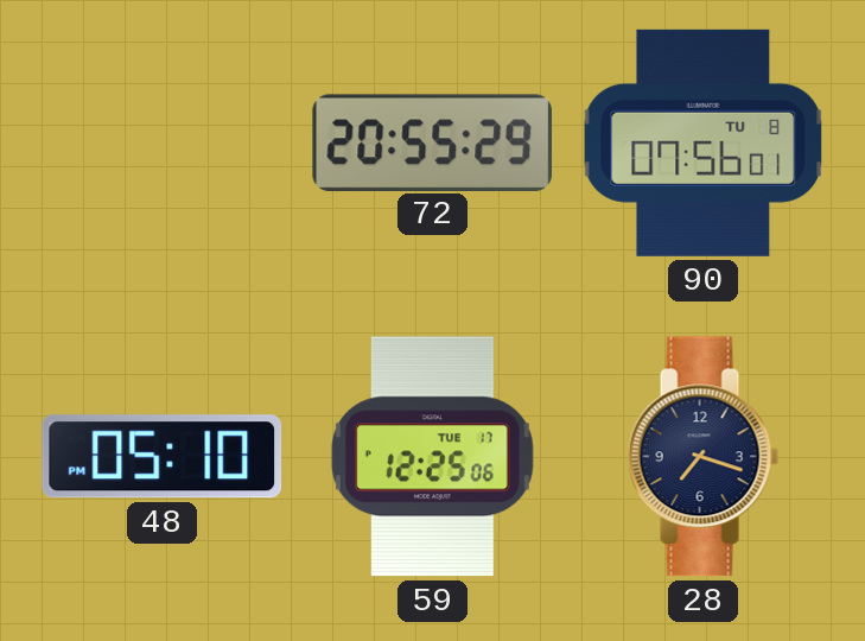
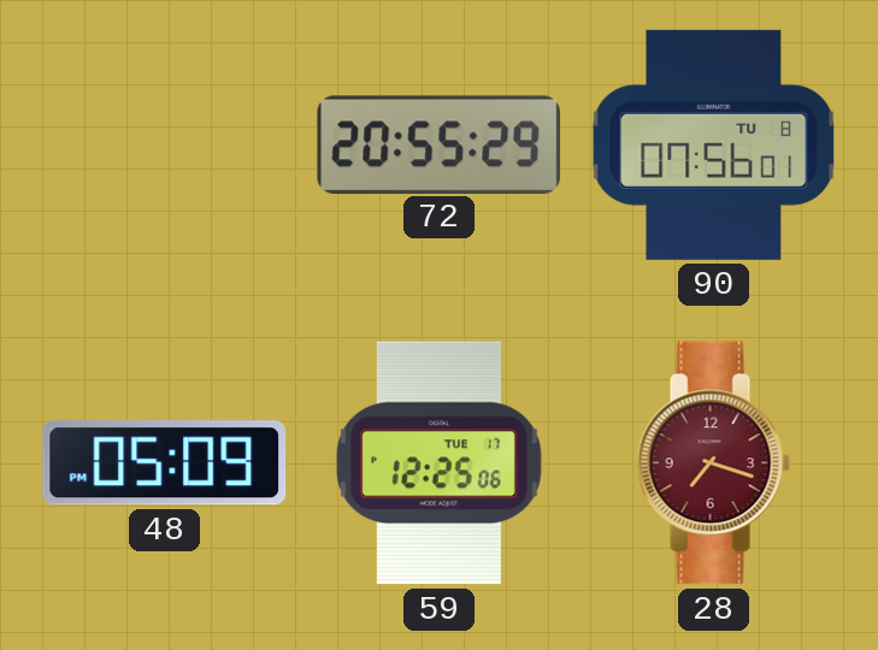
48: 05:10 -> 05:09
28 dial: navy -> burgundy
